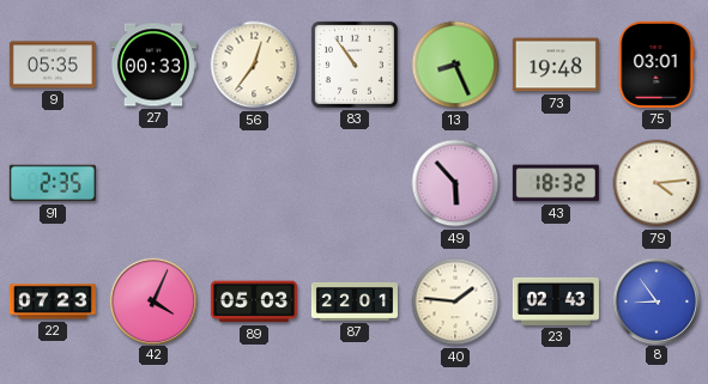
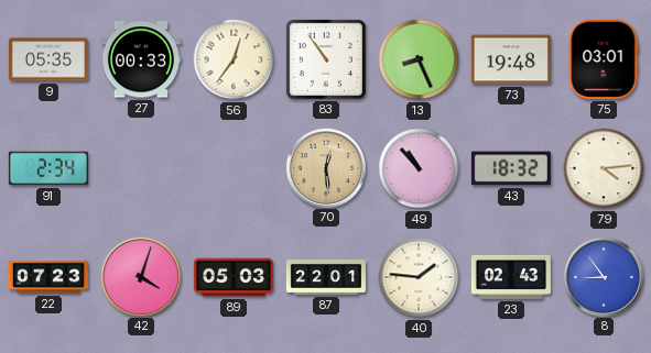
91: 2:35 -> 2:34
70: none -> 12:29
49: 5:53 -> 10:53
42: 4:04 -> 4:03
